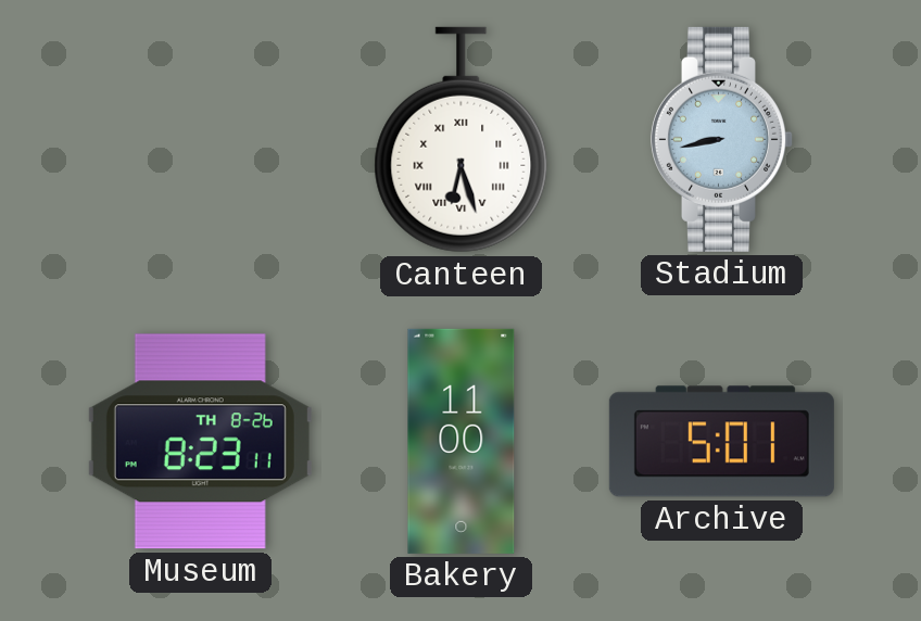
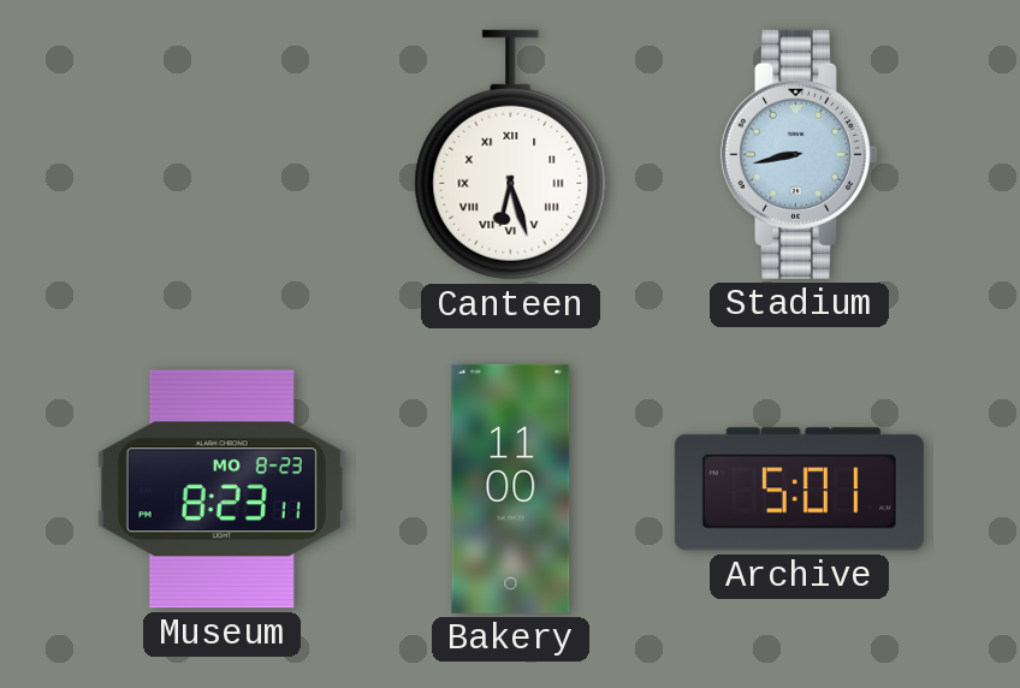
Museum date: TH 8-26 -> MO 8-23
